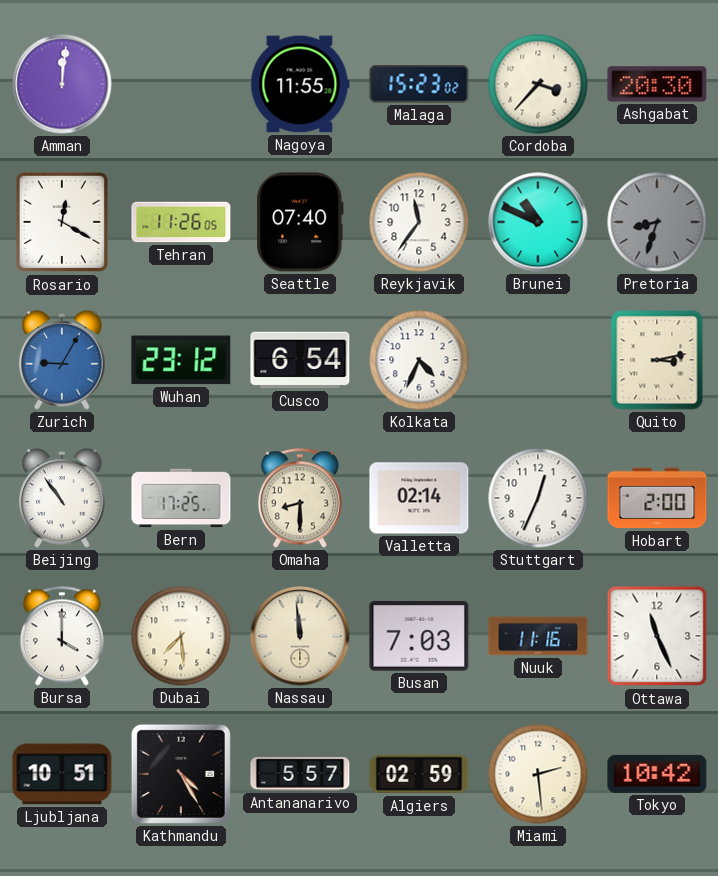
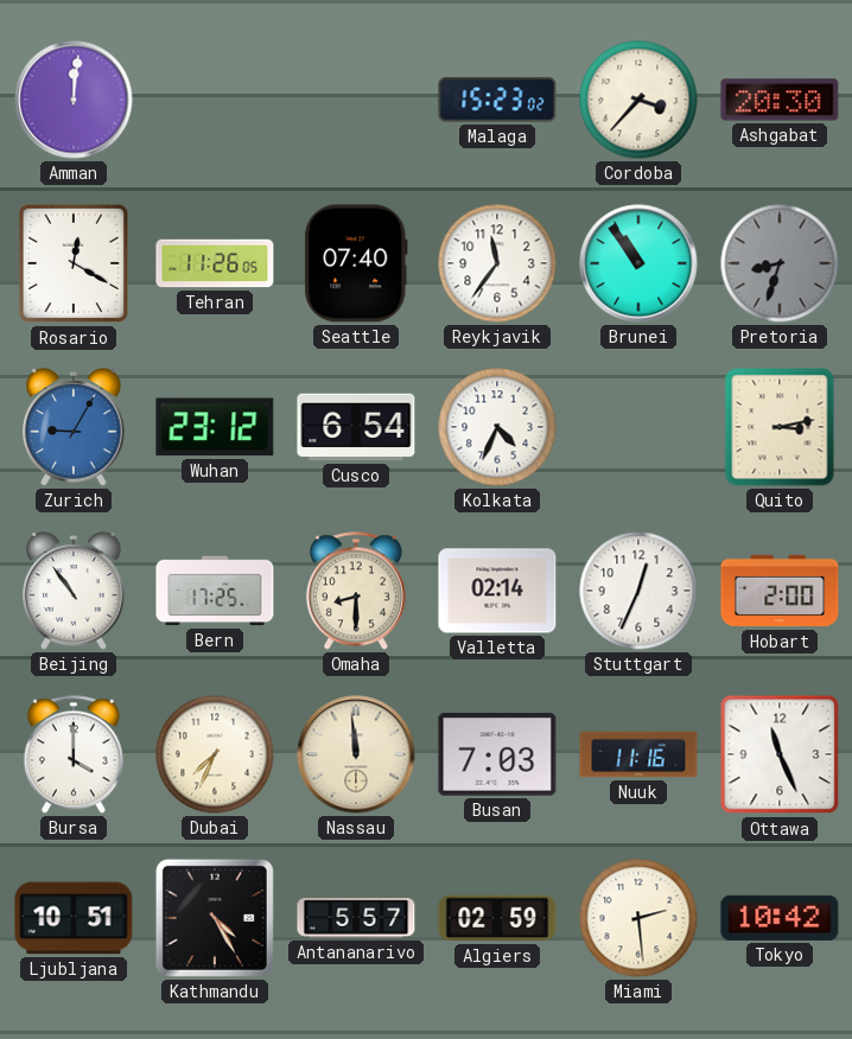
Nagoya: 11:55 -> none
Brunei: 10:49 -> 10:54
Dubai: 7:29 -> 7:34
